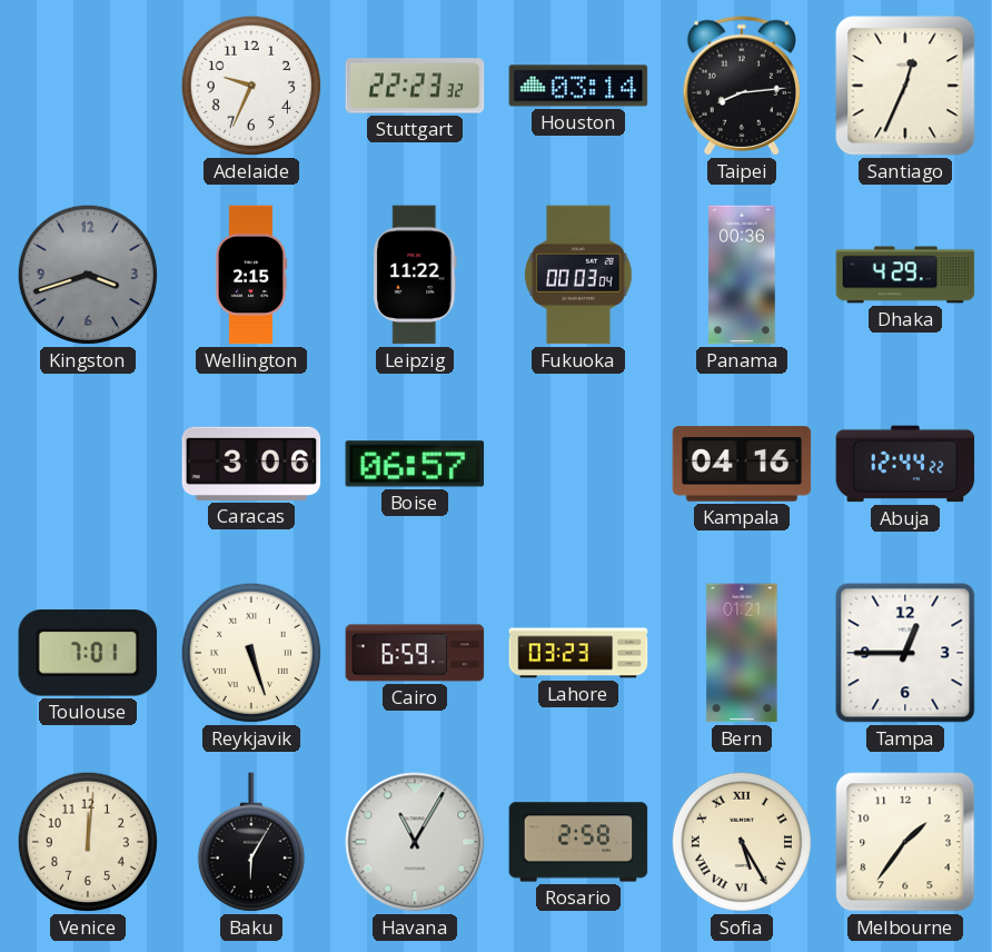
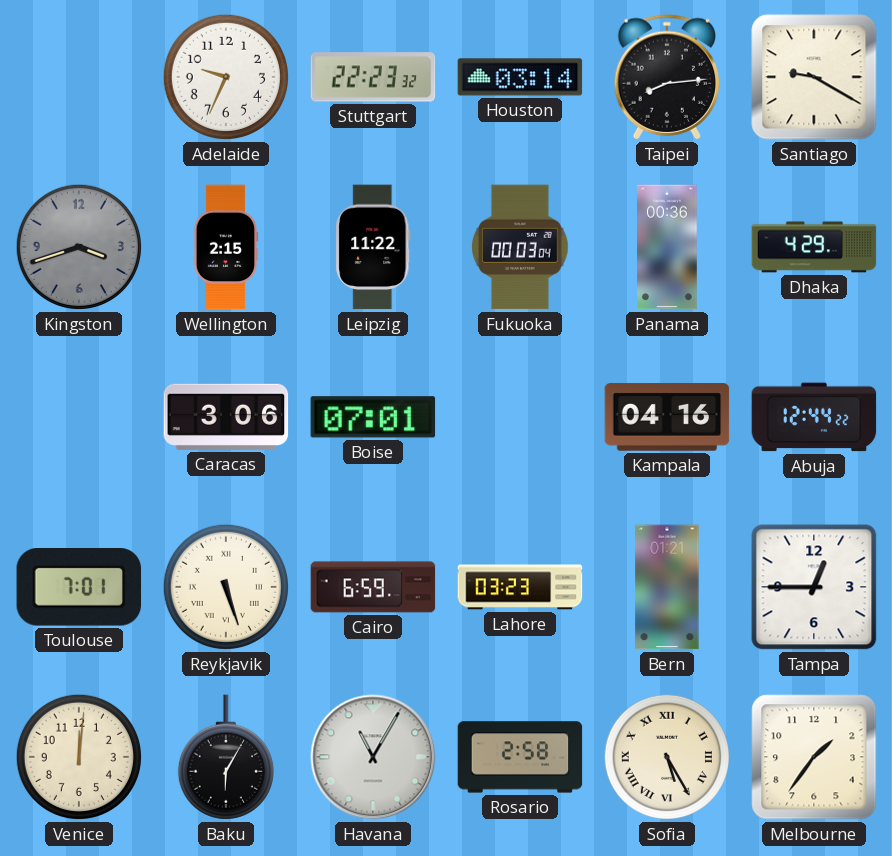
Santiago: 12:34 -> 9:20
Boise: 06:57 -> 07:01
